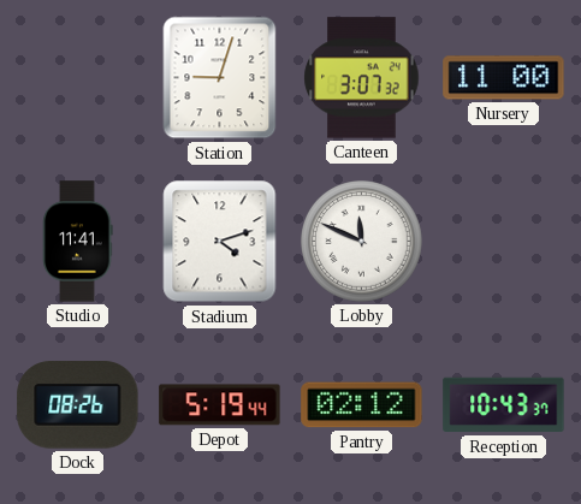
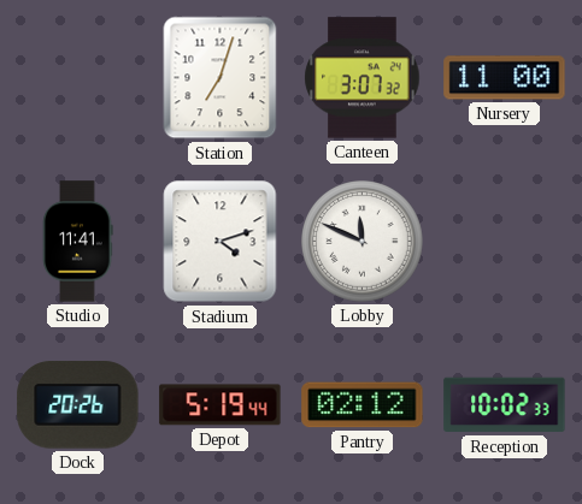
Station: 9:03 -> 7:03
Dock: 08:26 -> 20:26
Reception: 10:43 -> 10:02
